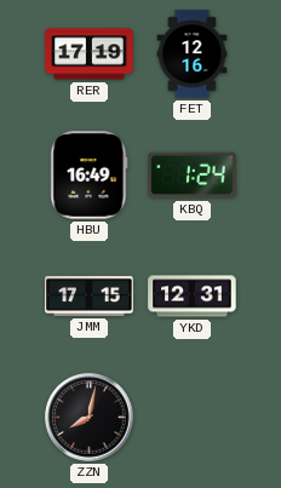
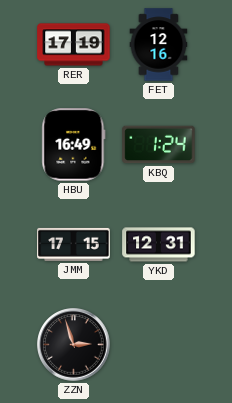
ZZN: 8:02 -> 2:57
